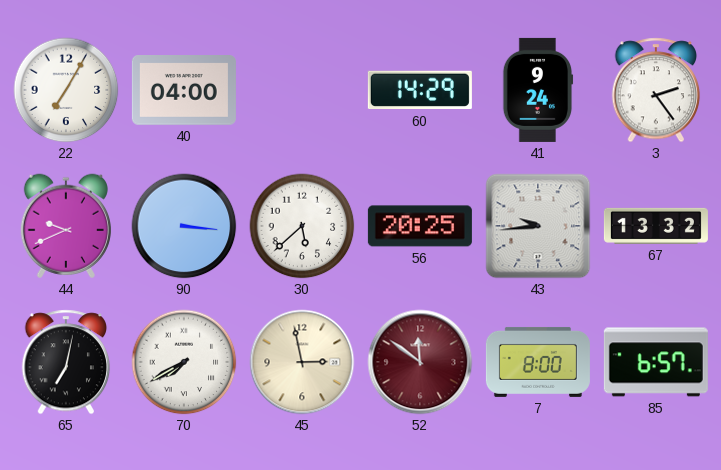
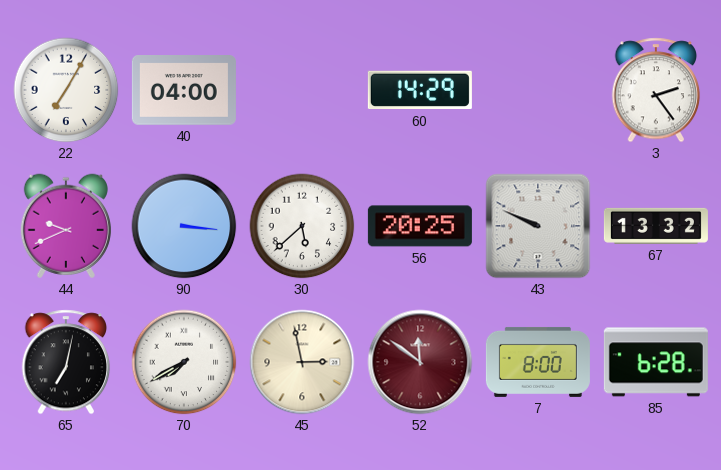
41: 9:24 -> none
43: 9:44 -> 9:49
85: 6:57 -> 6:28
